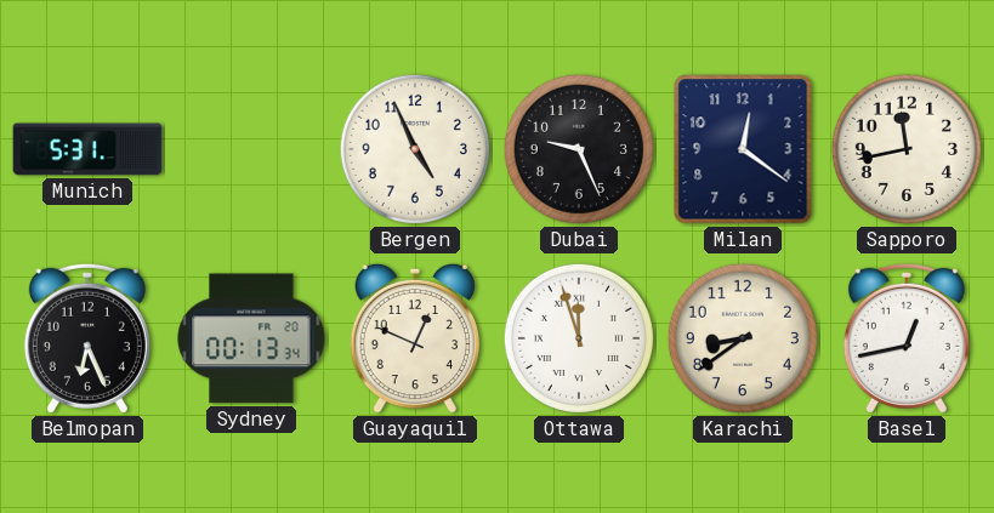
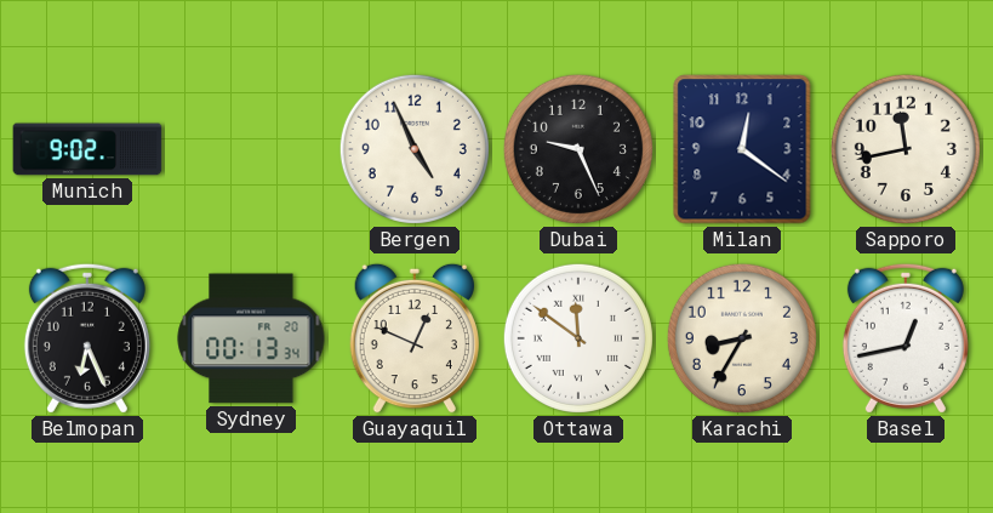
Munich: 5:31 -> 9:02
Ottawa: 11:57 -> 11:51
Karachi: 8:39 -> 8:35
